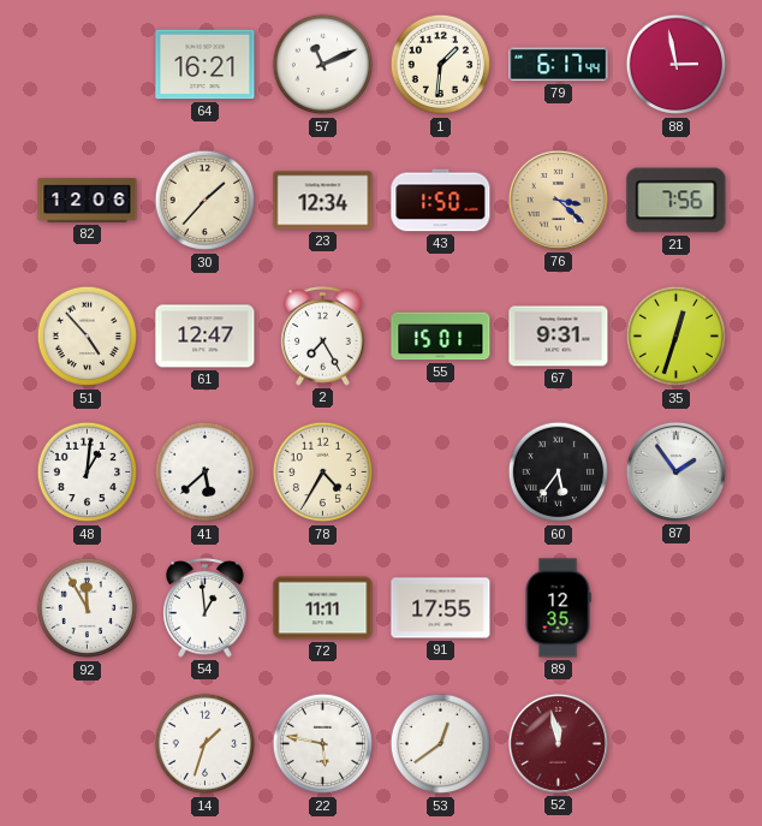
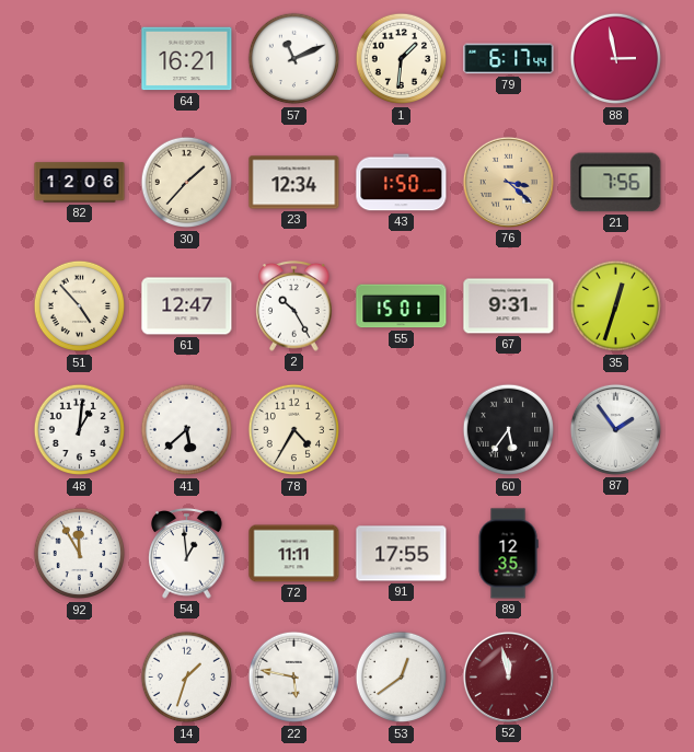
2: 7:25 -> 10:25
